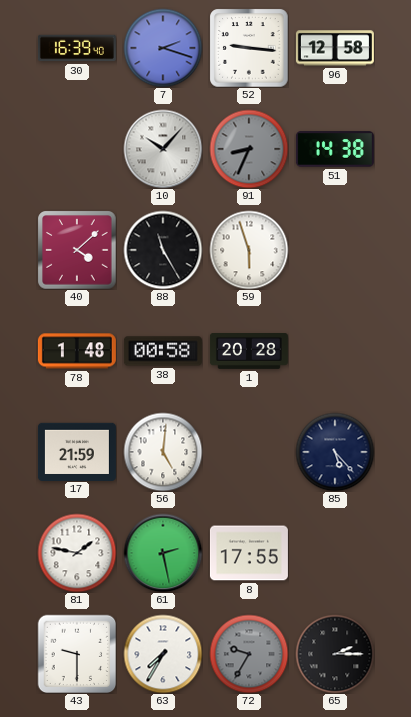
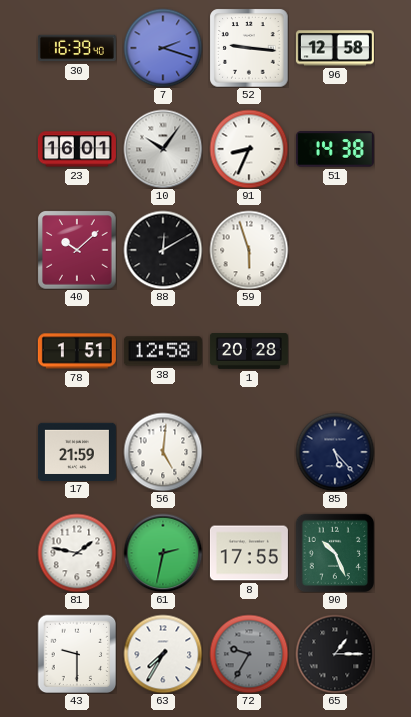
23: none -> 16:01
10: 10:07 -> 10:06
91 dial: grey -> white
40: 4:08 -> 10:08
88: 11:25 -> 12:10
78: 1:48 -> 1:51
38: 00:58 -> 12:58
61: 2:28 -> 2:32
90: none -> 10:26
65: 2:15 -> 1:15
